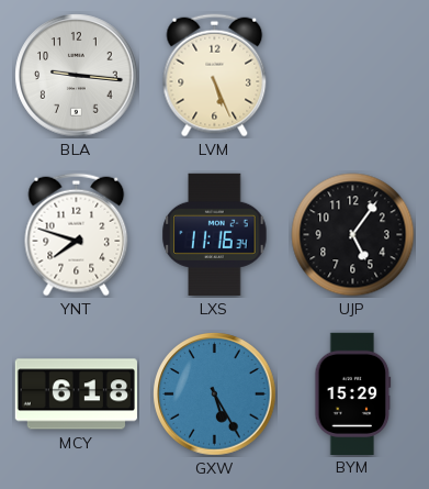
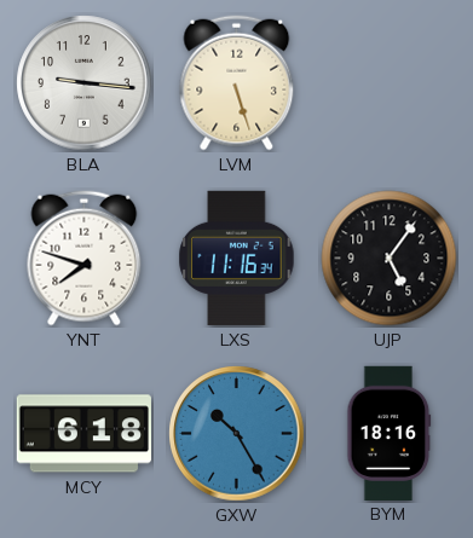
LVM: 5:26 -> 5:27
GXW: 5:25 -> 10:25
BYM: 15:29 -> 18:16
